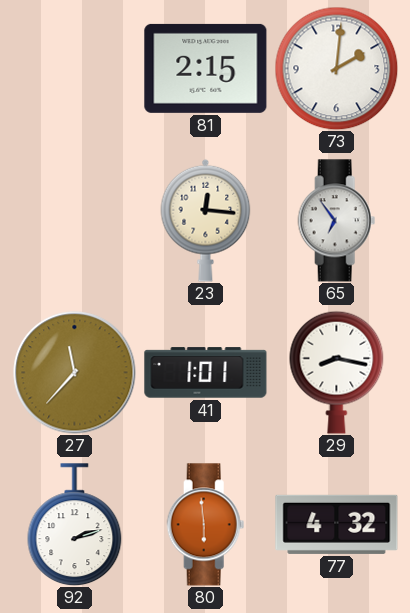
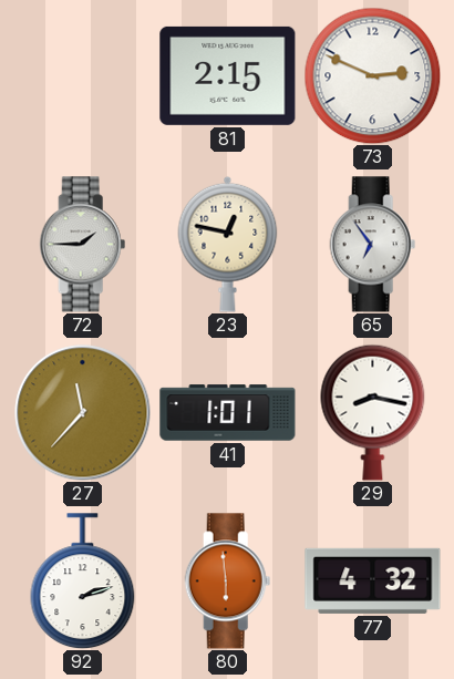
73: 2:01 -> 2:49
72: none -> 1:45
23: 12:16 -> 12:47
